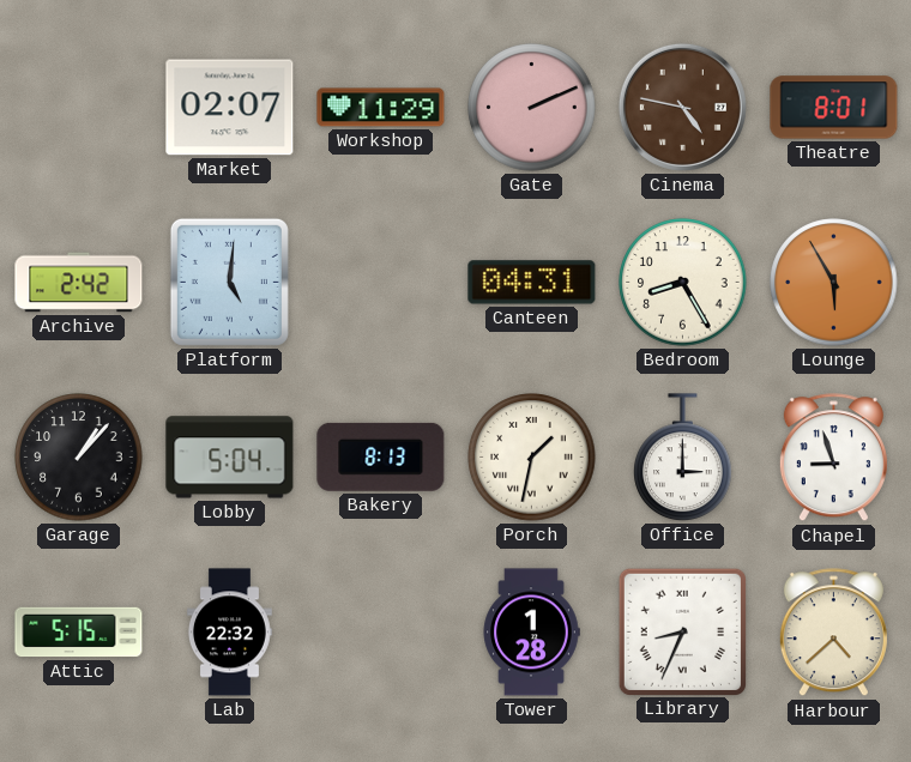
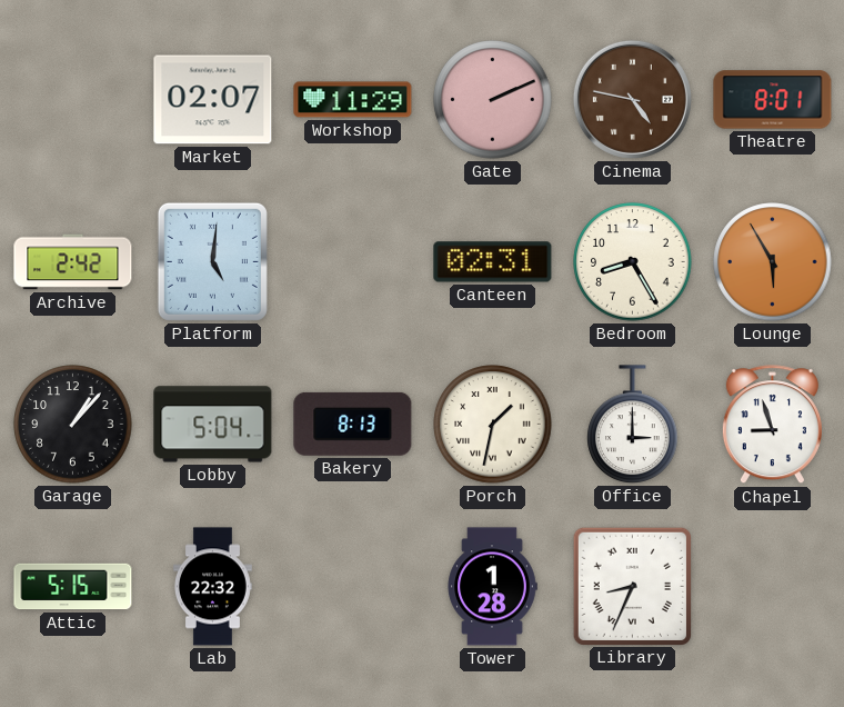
Canteen: 04:31 -> 02:31
Harbour: 4:38 -> none
